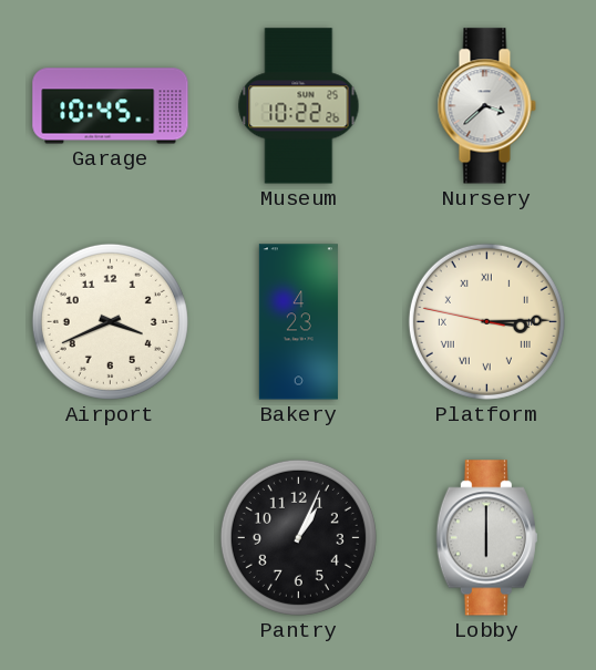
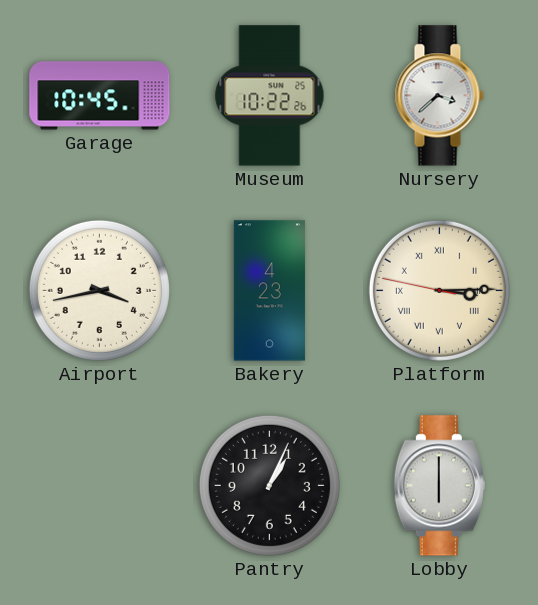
Airport: 3:41 -> 3:43
